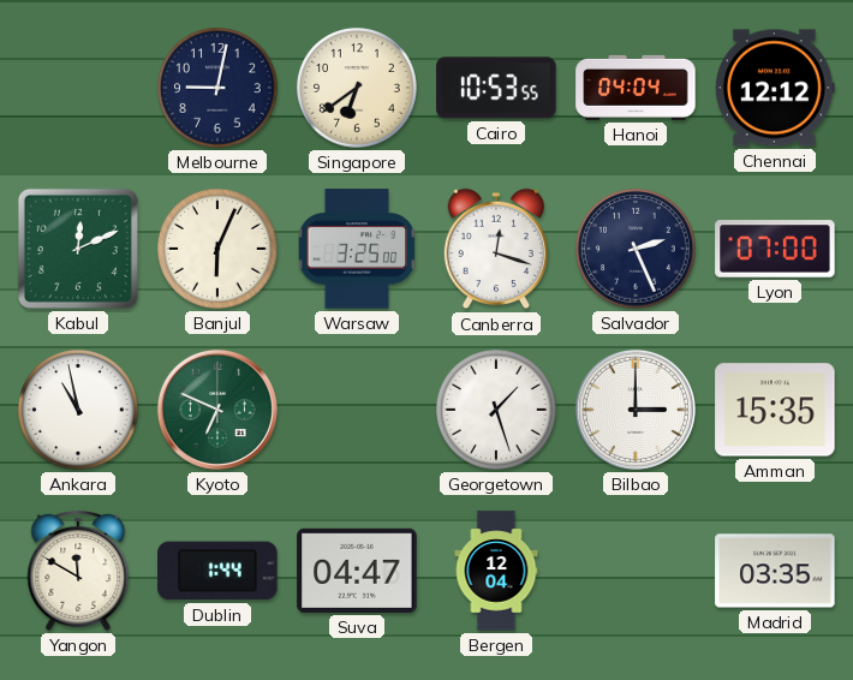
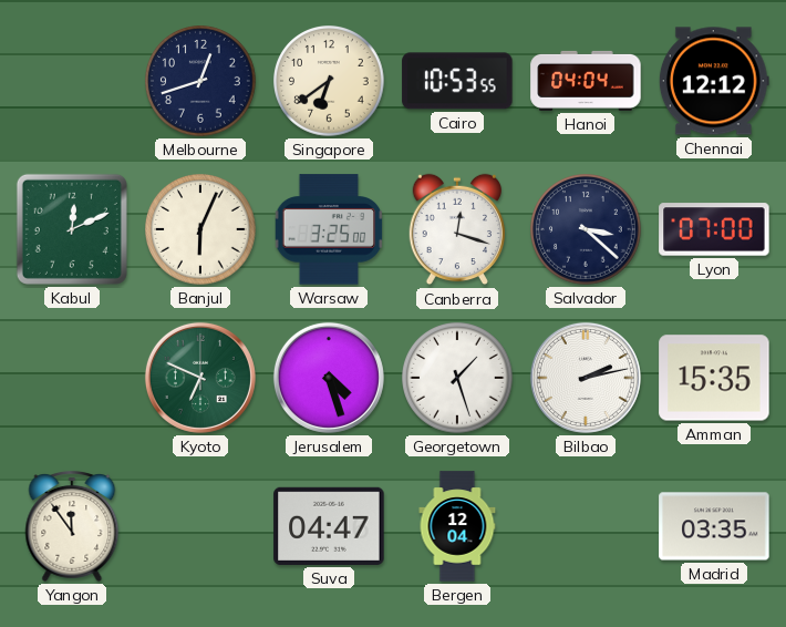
Melbourne: 9:02 -> 12:42
Salvador: 2:26 -> 3:22
Ankara: 10:58 -> none
Jerusalem: none -> 4:27
Bilbao: 3:00 -> 2:13
Yangon: 11:50 -> 11:54
Dublin: 1:44 -> none
